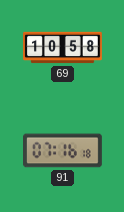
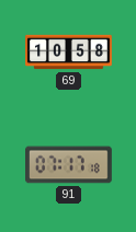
91: 07:16 -> 07:17
